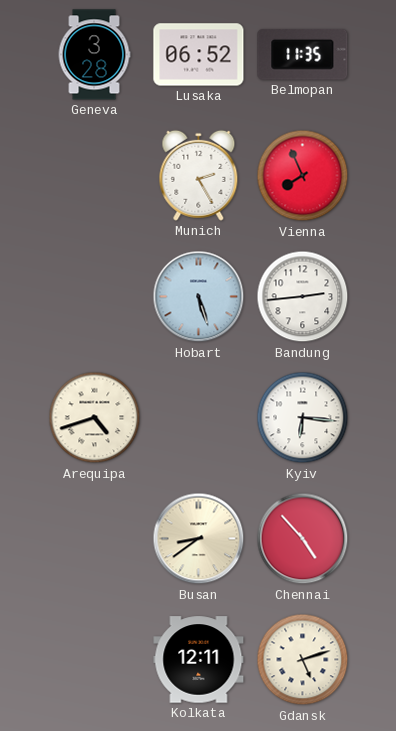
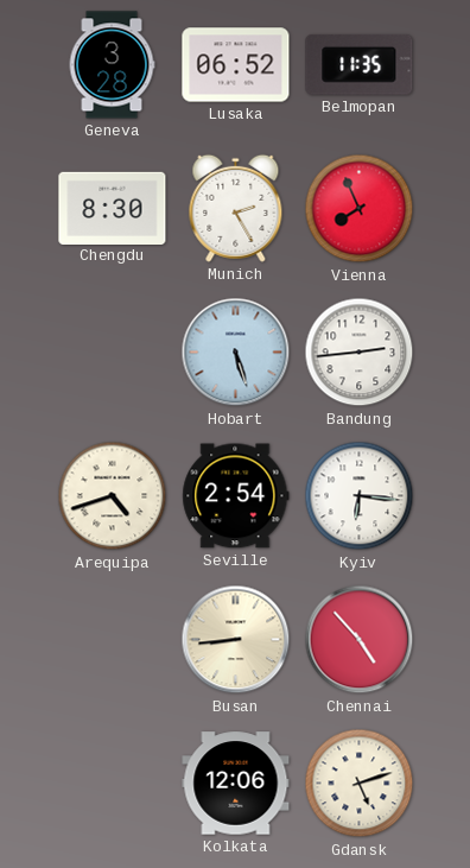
Chengdu: none -> 8:30
Seville: none -> 2:54
Busan: 8:39 -> 8:44
Kolkata: 12:11 -> 12:06
